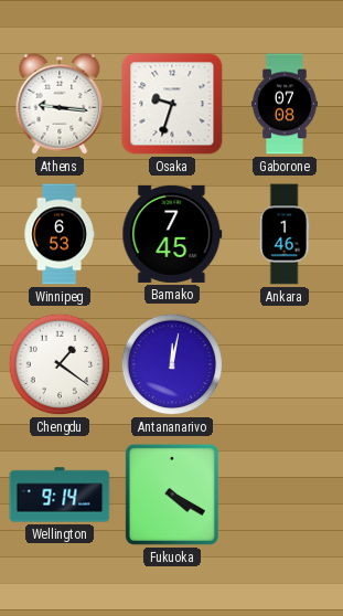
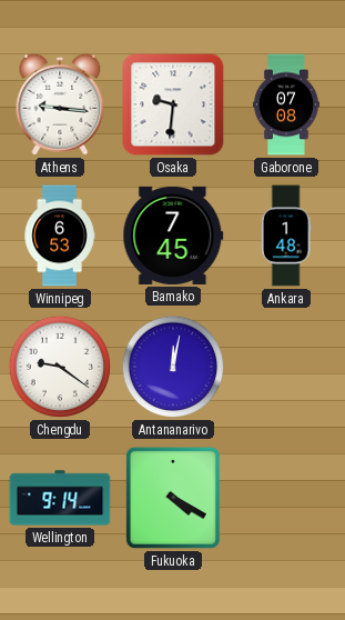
Osaka: 9:33 -> 9:31
Ankara: 1:46 -> 1:48
Chengdu: 1:21 -> 9:21
